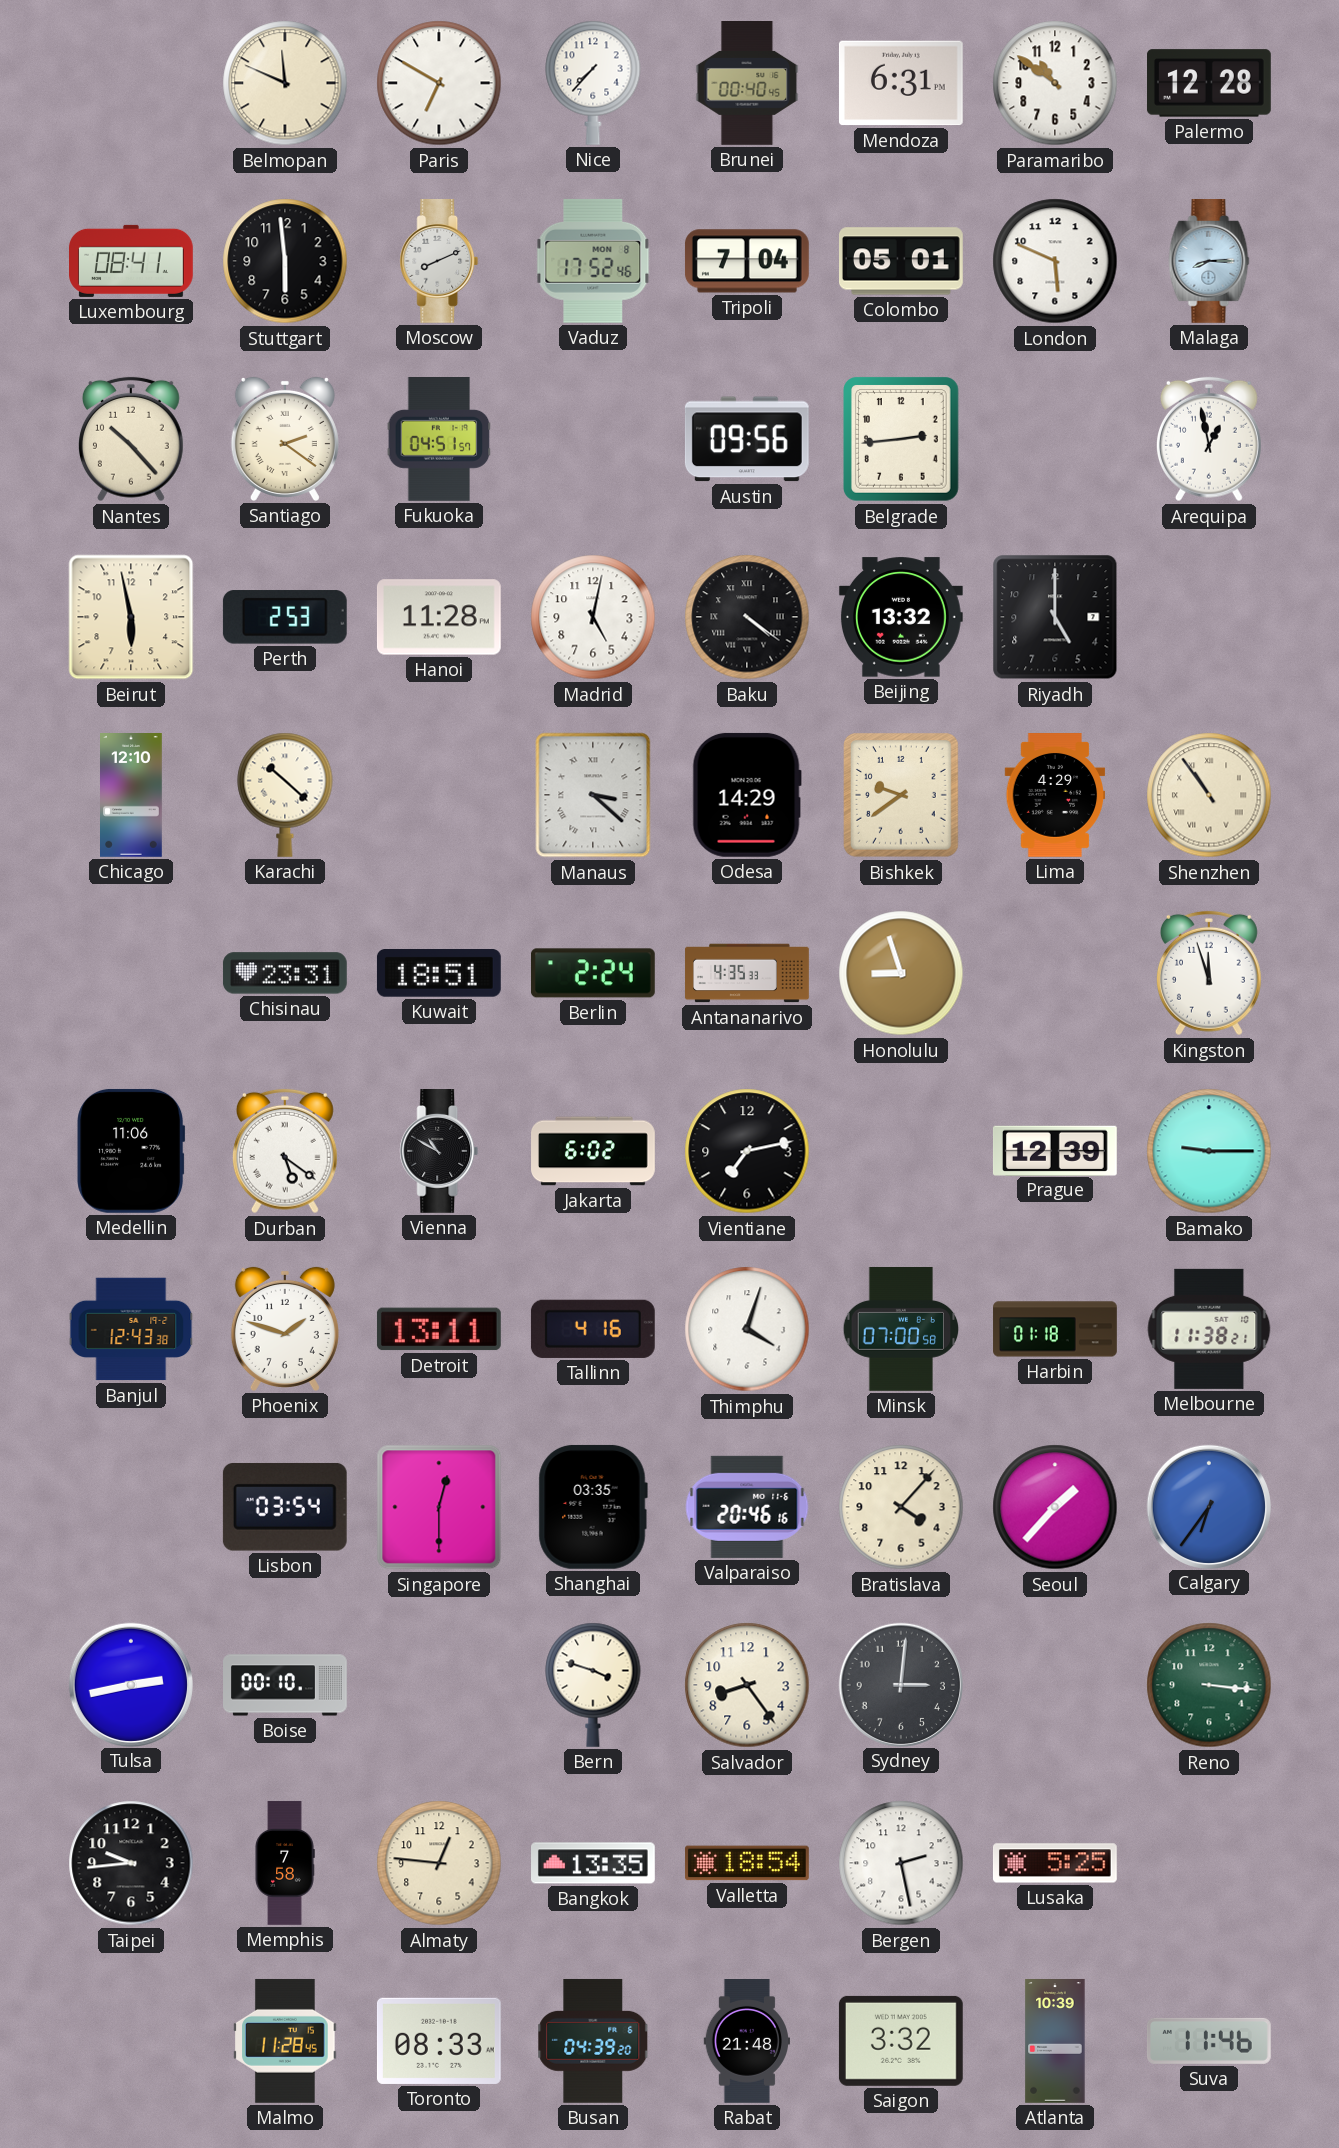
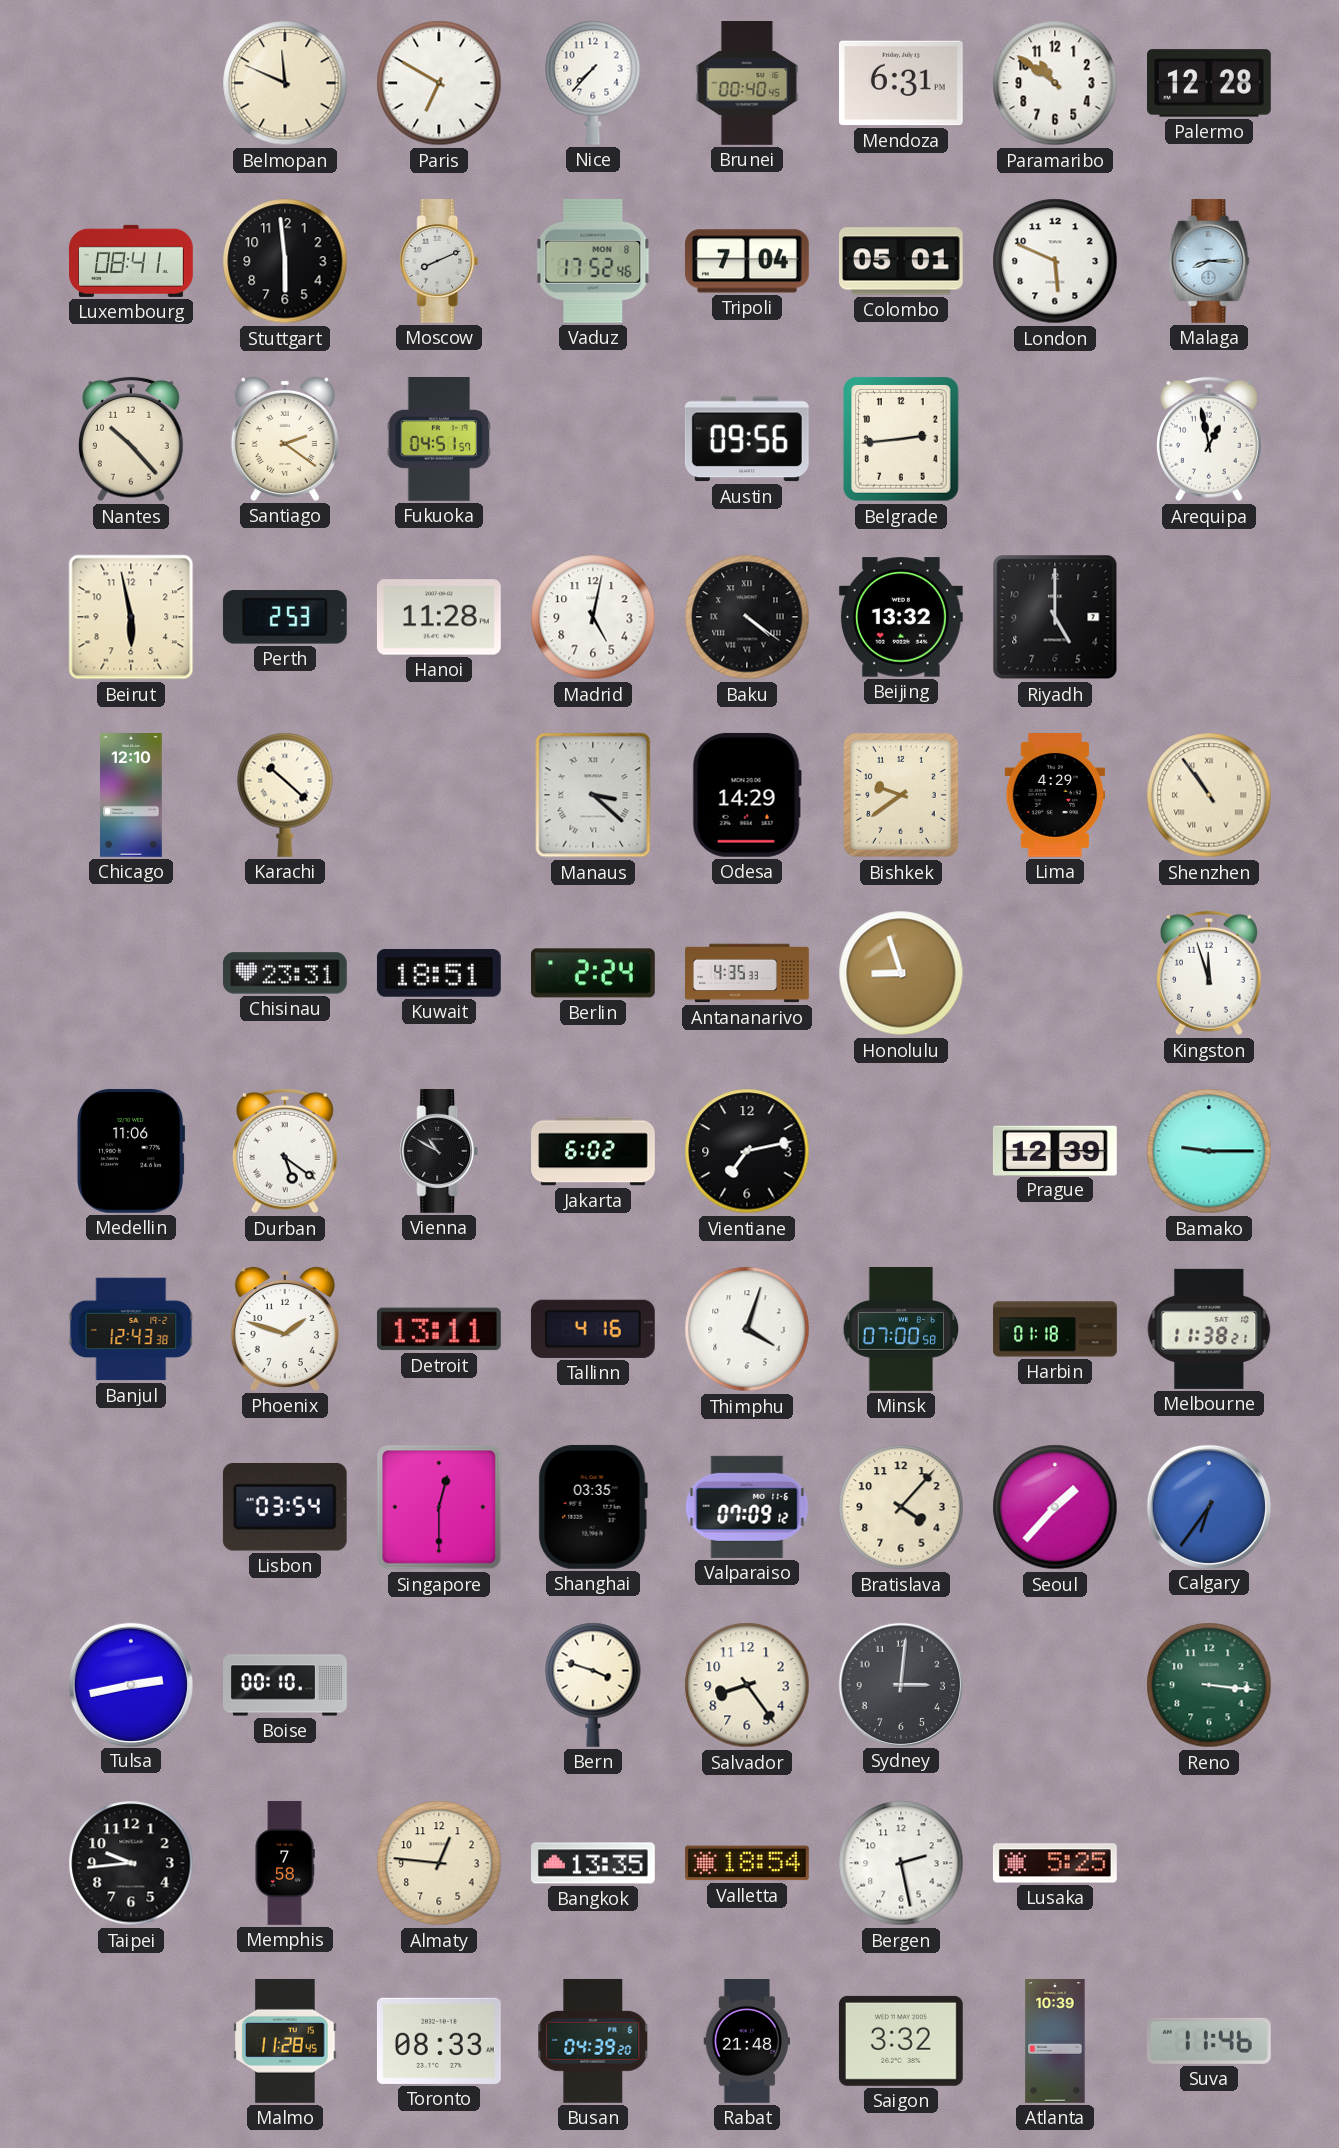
Valparaiso: 20:46 -> 07:09
